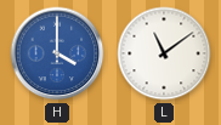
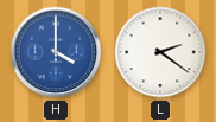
L: 11:09 -> 2:21
